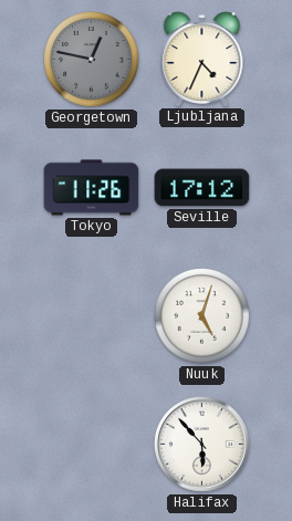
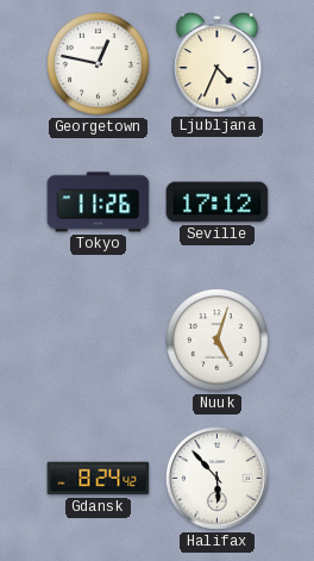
Georgetown dial: grey -> white
Gdansk: none -> 8:24
